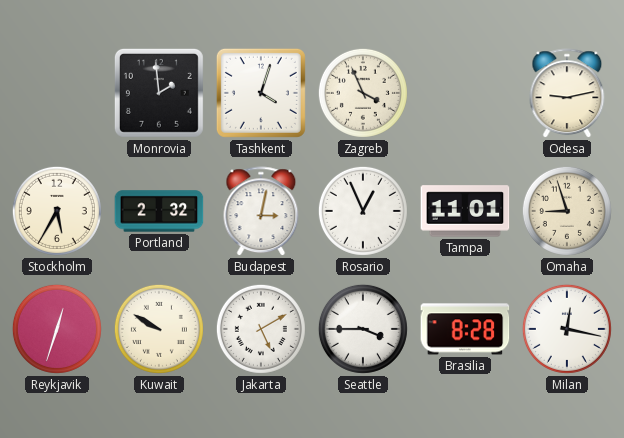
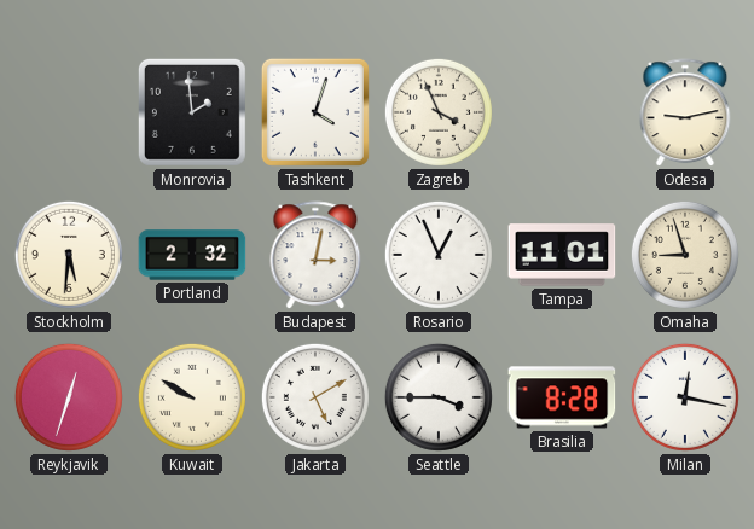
Stockholm: 5:35 -> 5:31
